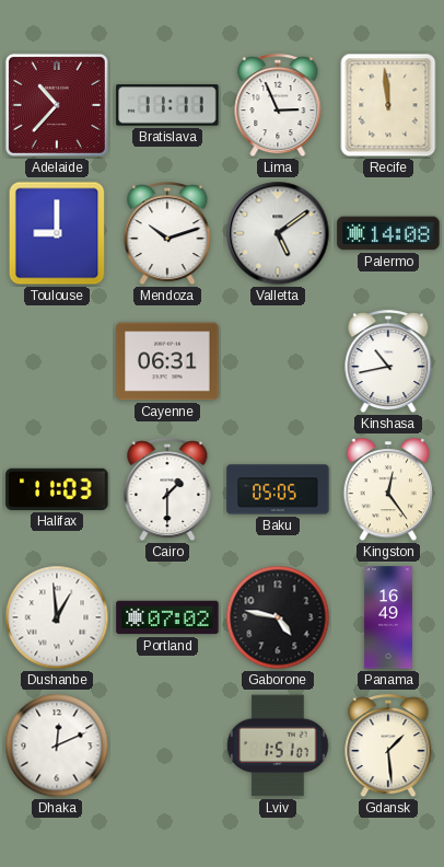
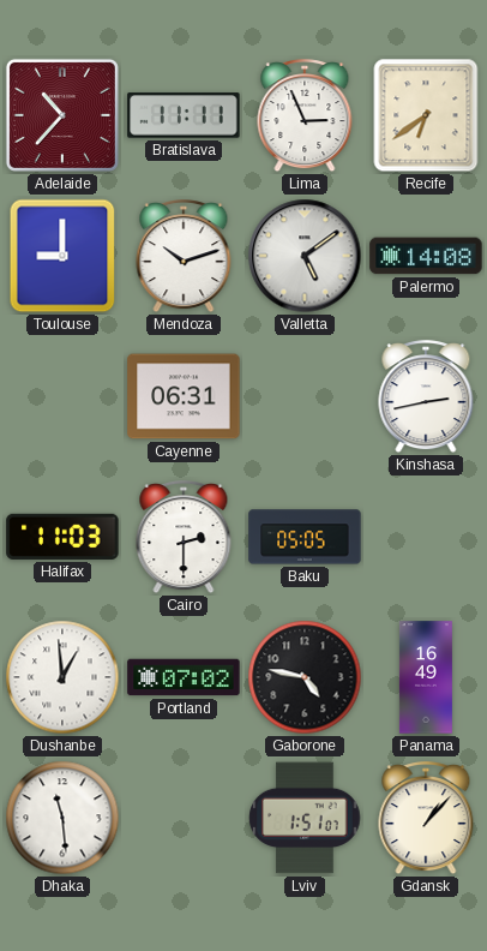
Recife: 11:59 -> 6:39
Kinshasa: 10:43 -> 2:43
Cairo: 1:30 -> 2:30
Kingston: 12:24 -> none
Dhaka: 12:11 -> 11:29
Gdansk: 1:29 -> 1:07
